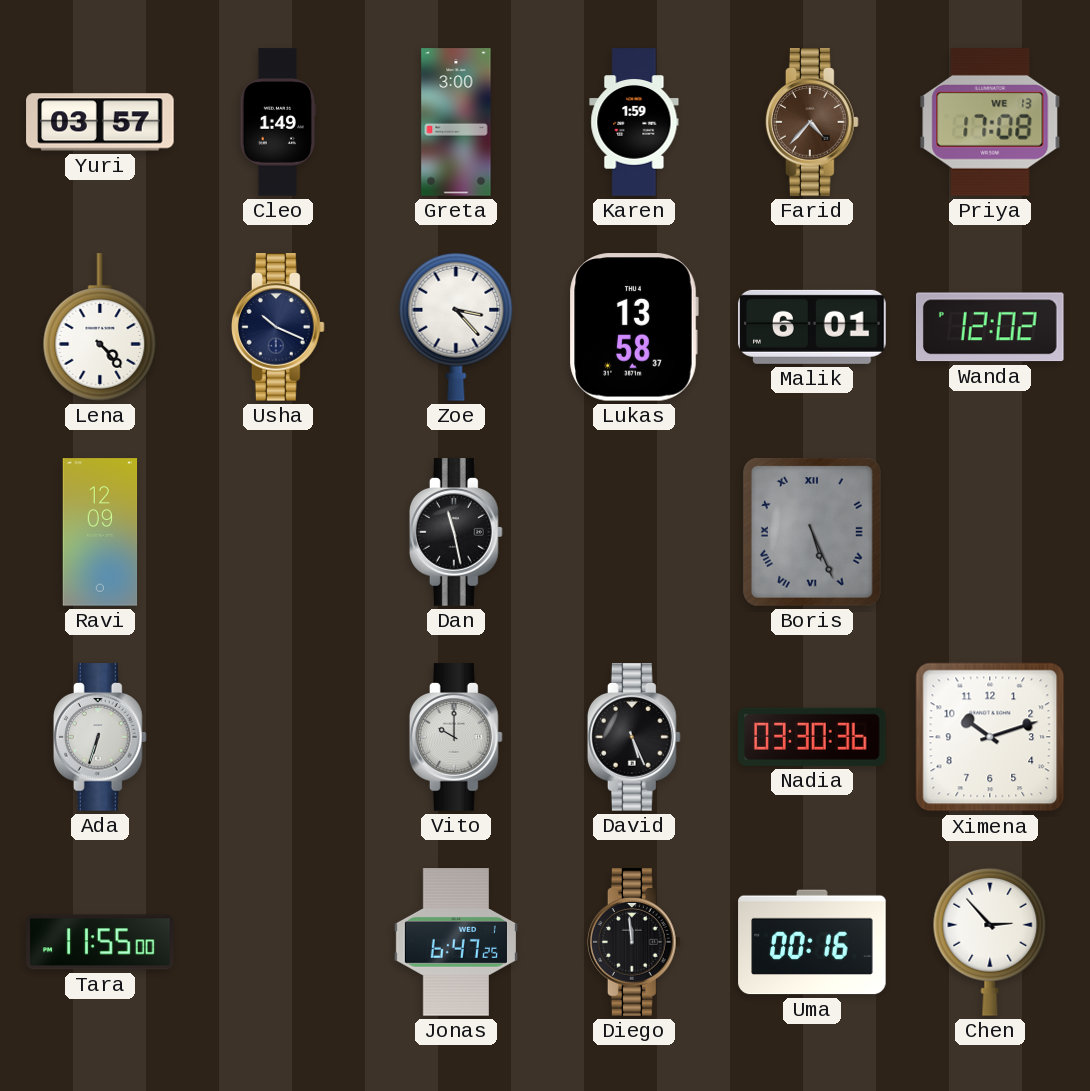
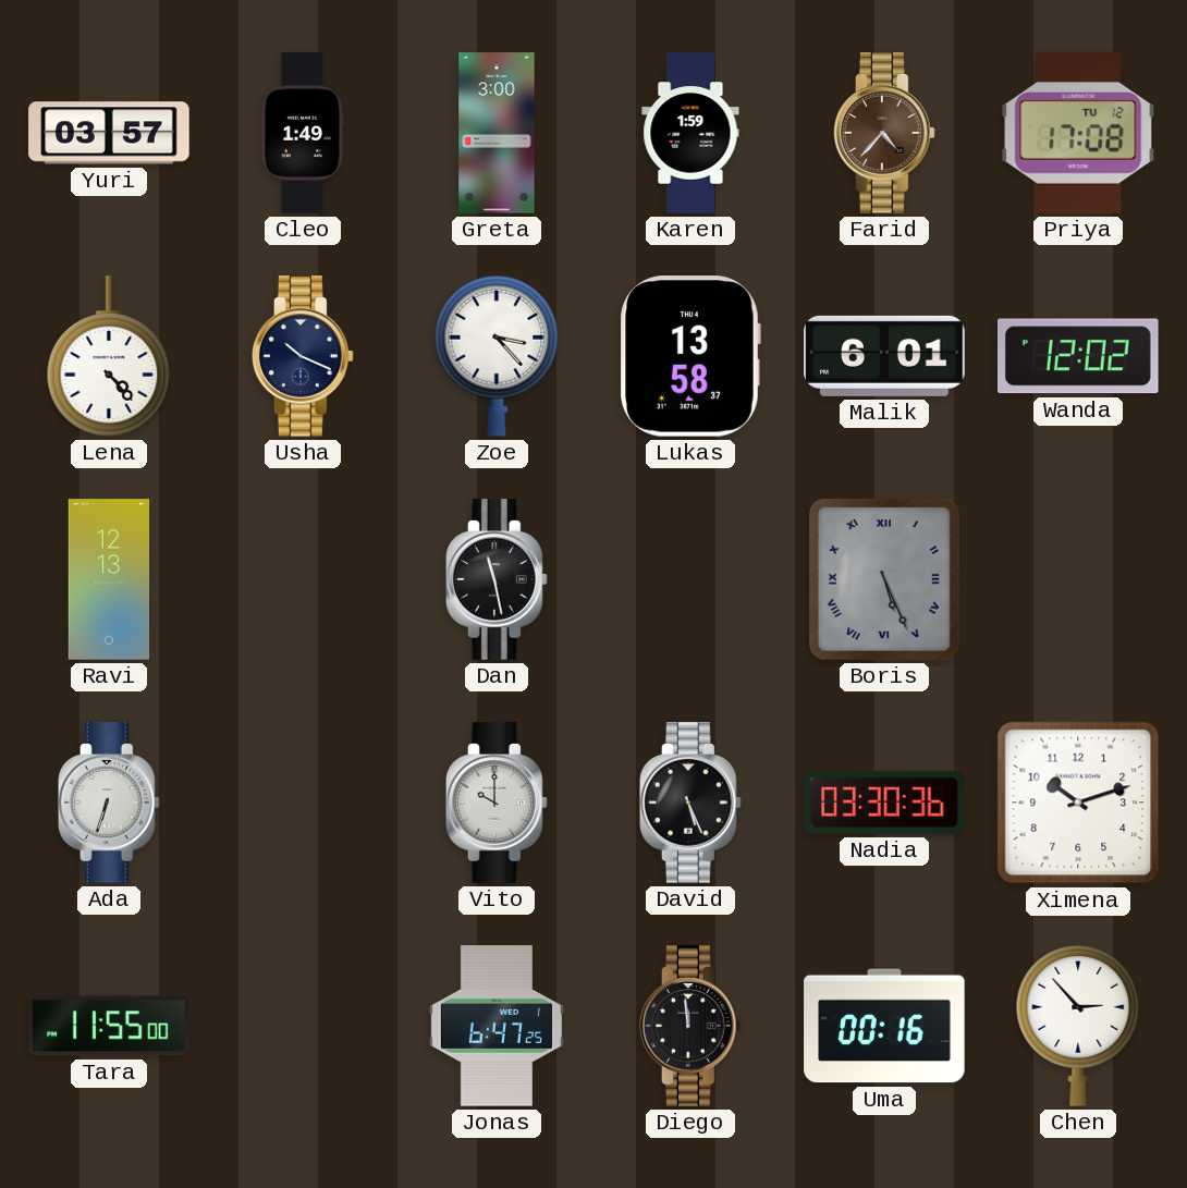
Priya date: WE 13 -> TU 12
Ravi: 12:09 -> 12:13
